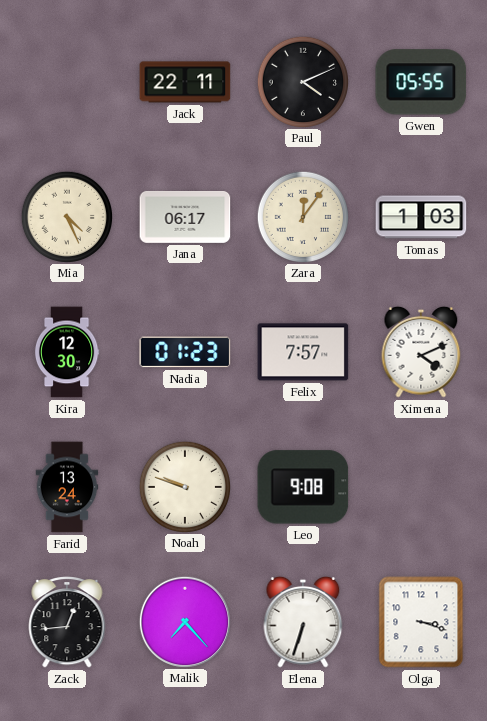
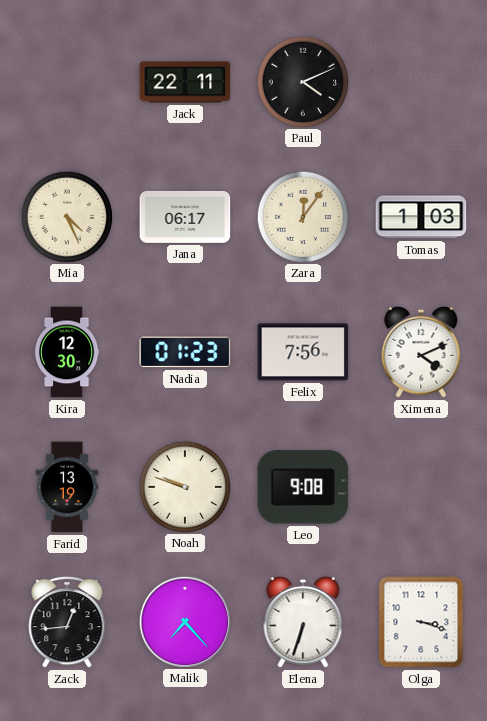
Gwen: 05:55 -> none
Felix: 7:57 -> 7:56
Farid: 13:24 -> 13:19
